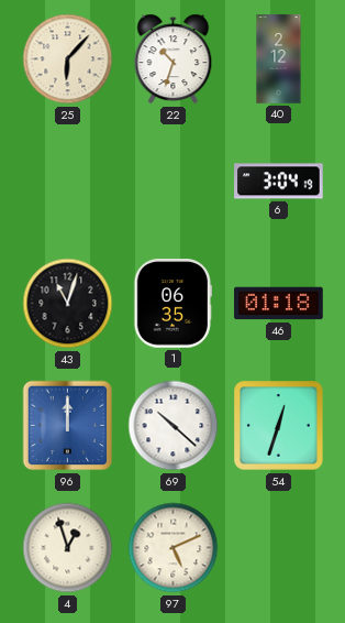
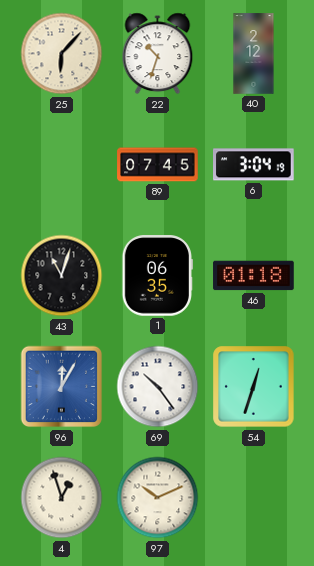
89: none -> 07:45
96: 12:00 -> 12:05
69: 10:22 -> 10:24
97: 5:11 -> 10:11
